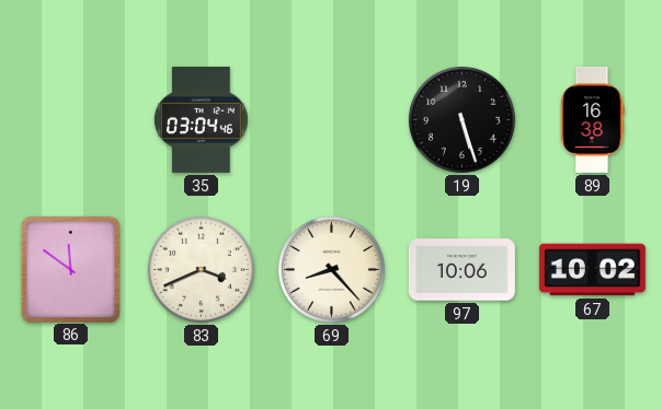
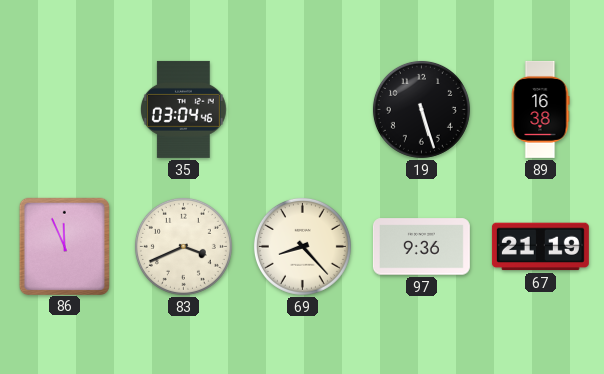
86: 11:51 -> 11:56
97: 10:06 -> 9:36
67: 10:02 -> 21:19
